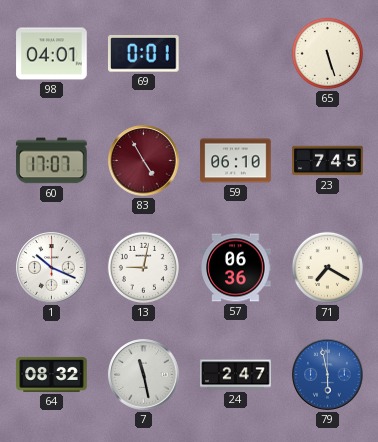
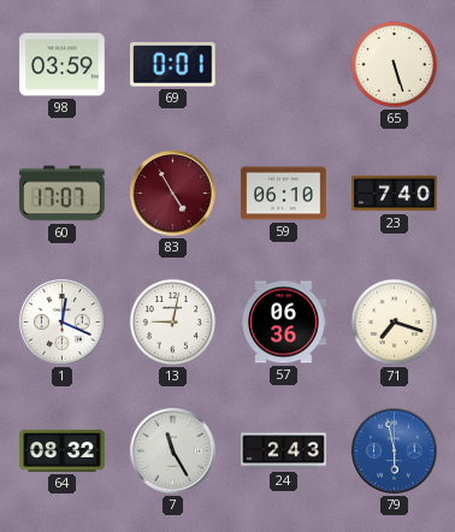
98: 04:01 -> 03:59
23: 7:45 -> 7:40
1: 10:19 -> 12:19
71: 7:20 -> 7:18
7: 11:28 -> 11:25
24: 2:47 -> 2:43
